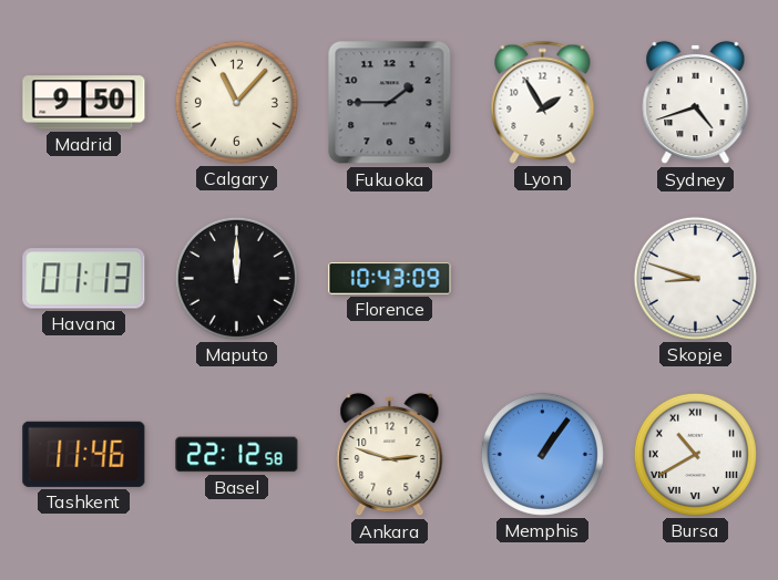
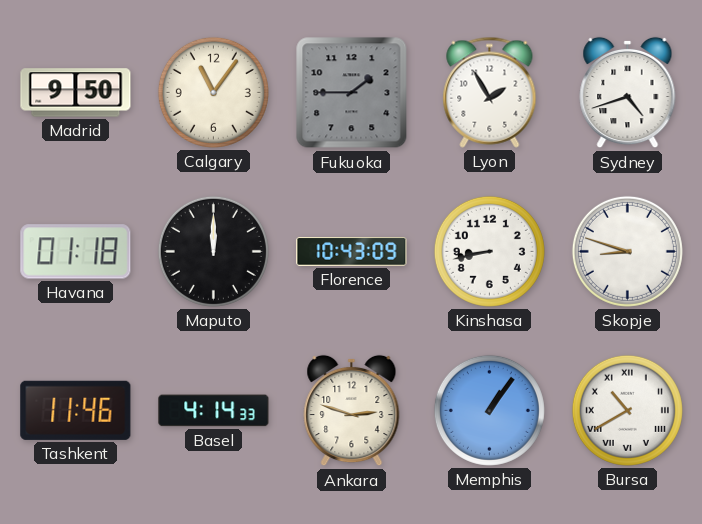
Calgary: 11:07 -> 11:06
Havana: 01:13 -> 01:18
Kinshasa: none -> 8:43
Basel: 22:12 -> 4:14
